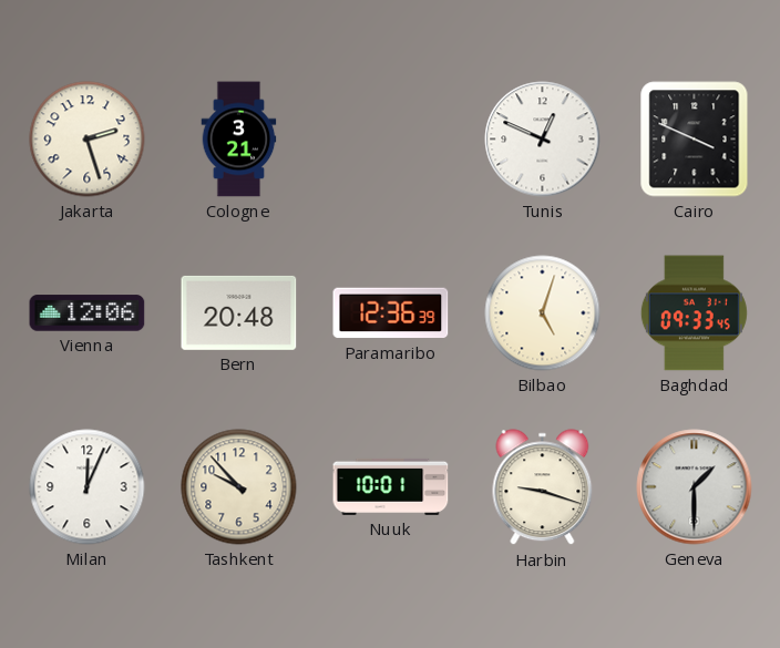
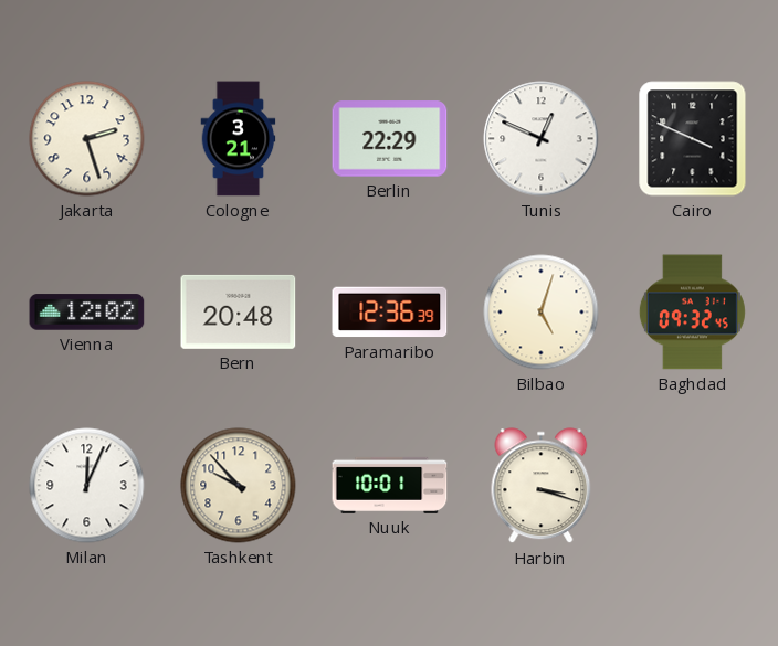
Berlin: none -> 22:29
Vienna: 12:06 -> 12:02
Baghdad: 09:33 -> 09:32
Harbin: 9:18 -> 3:18
Geneva: 1:30 -> none
